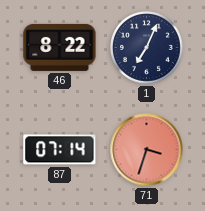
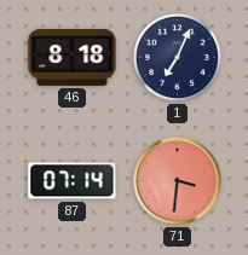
46: 8:22 -> 8:18
71: 3:33 -> 3:31
